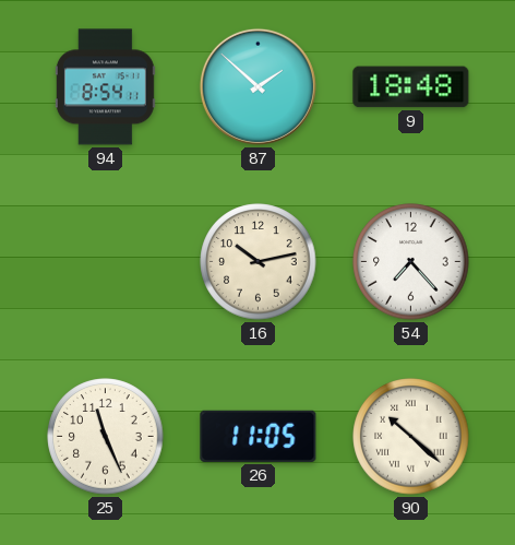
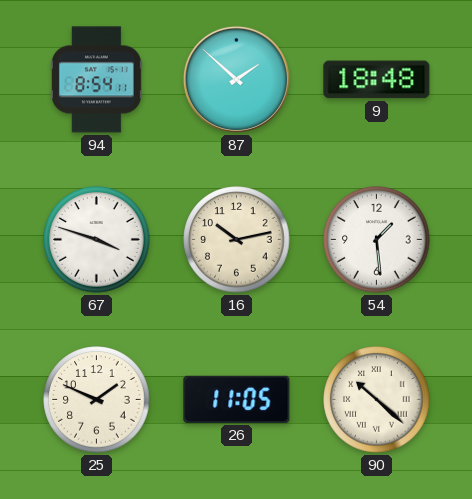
67: none -> 3:48
54: 7:23 -> 1:29
25: 11:26 -> 1:49
